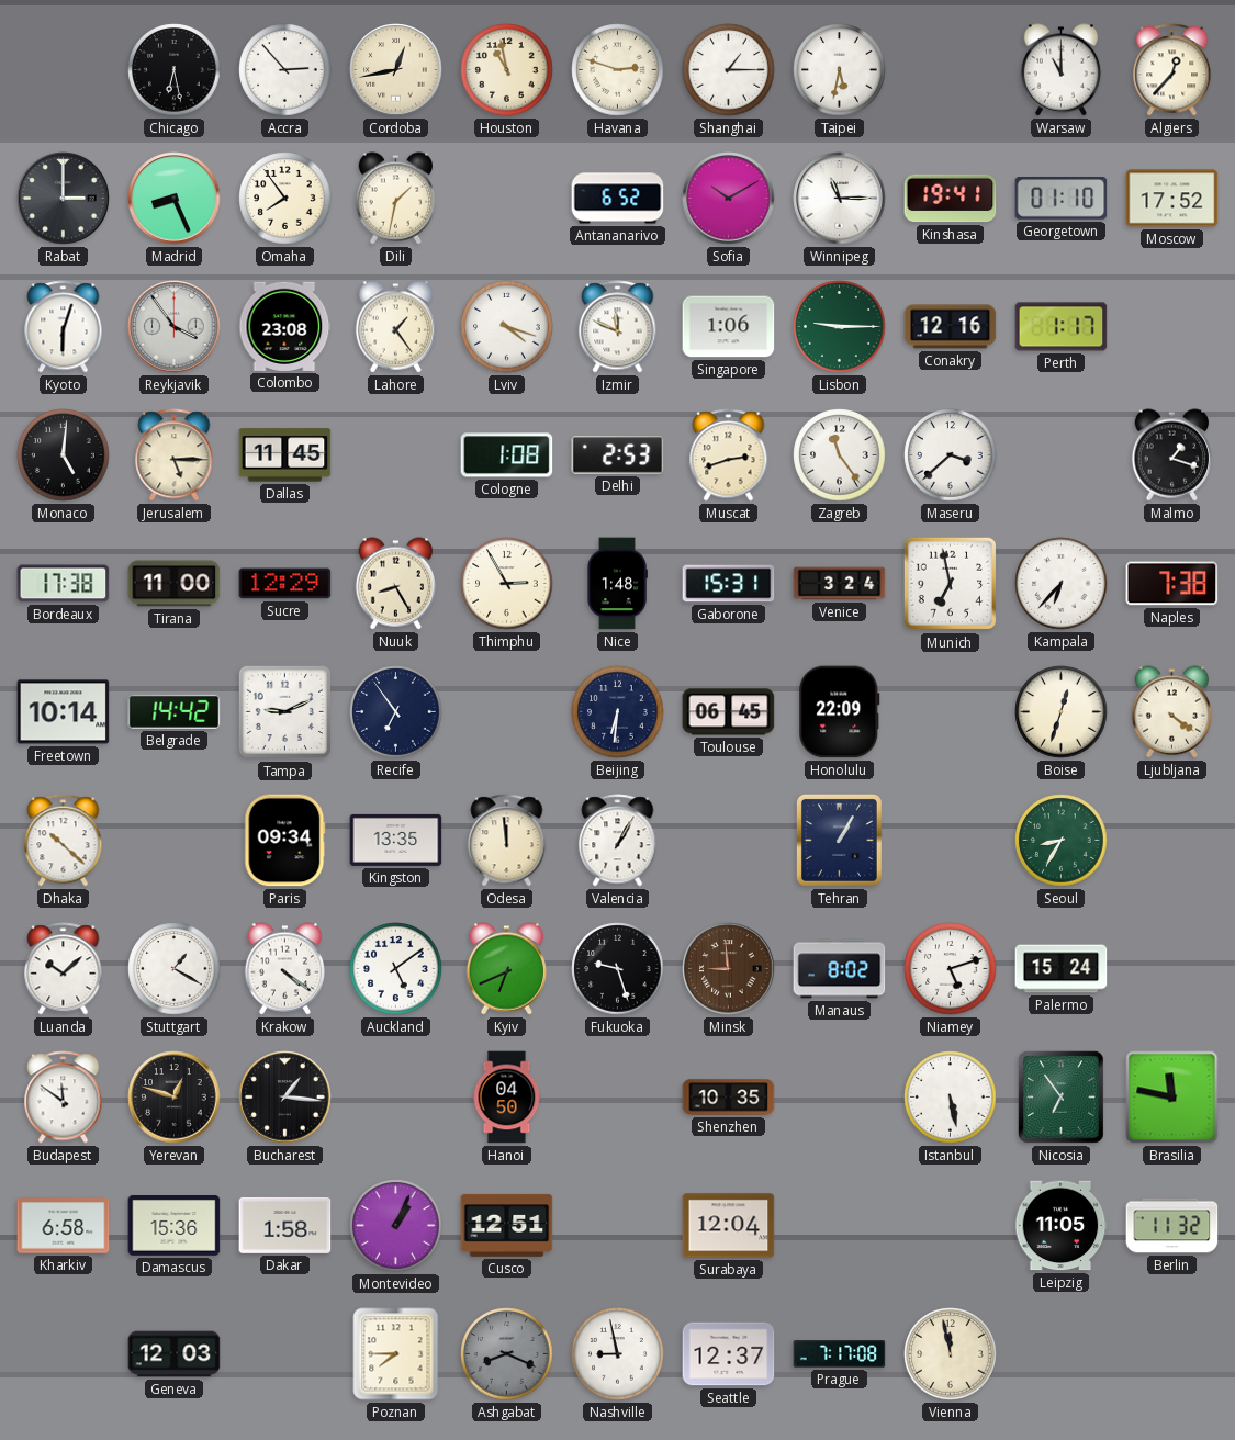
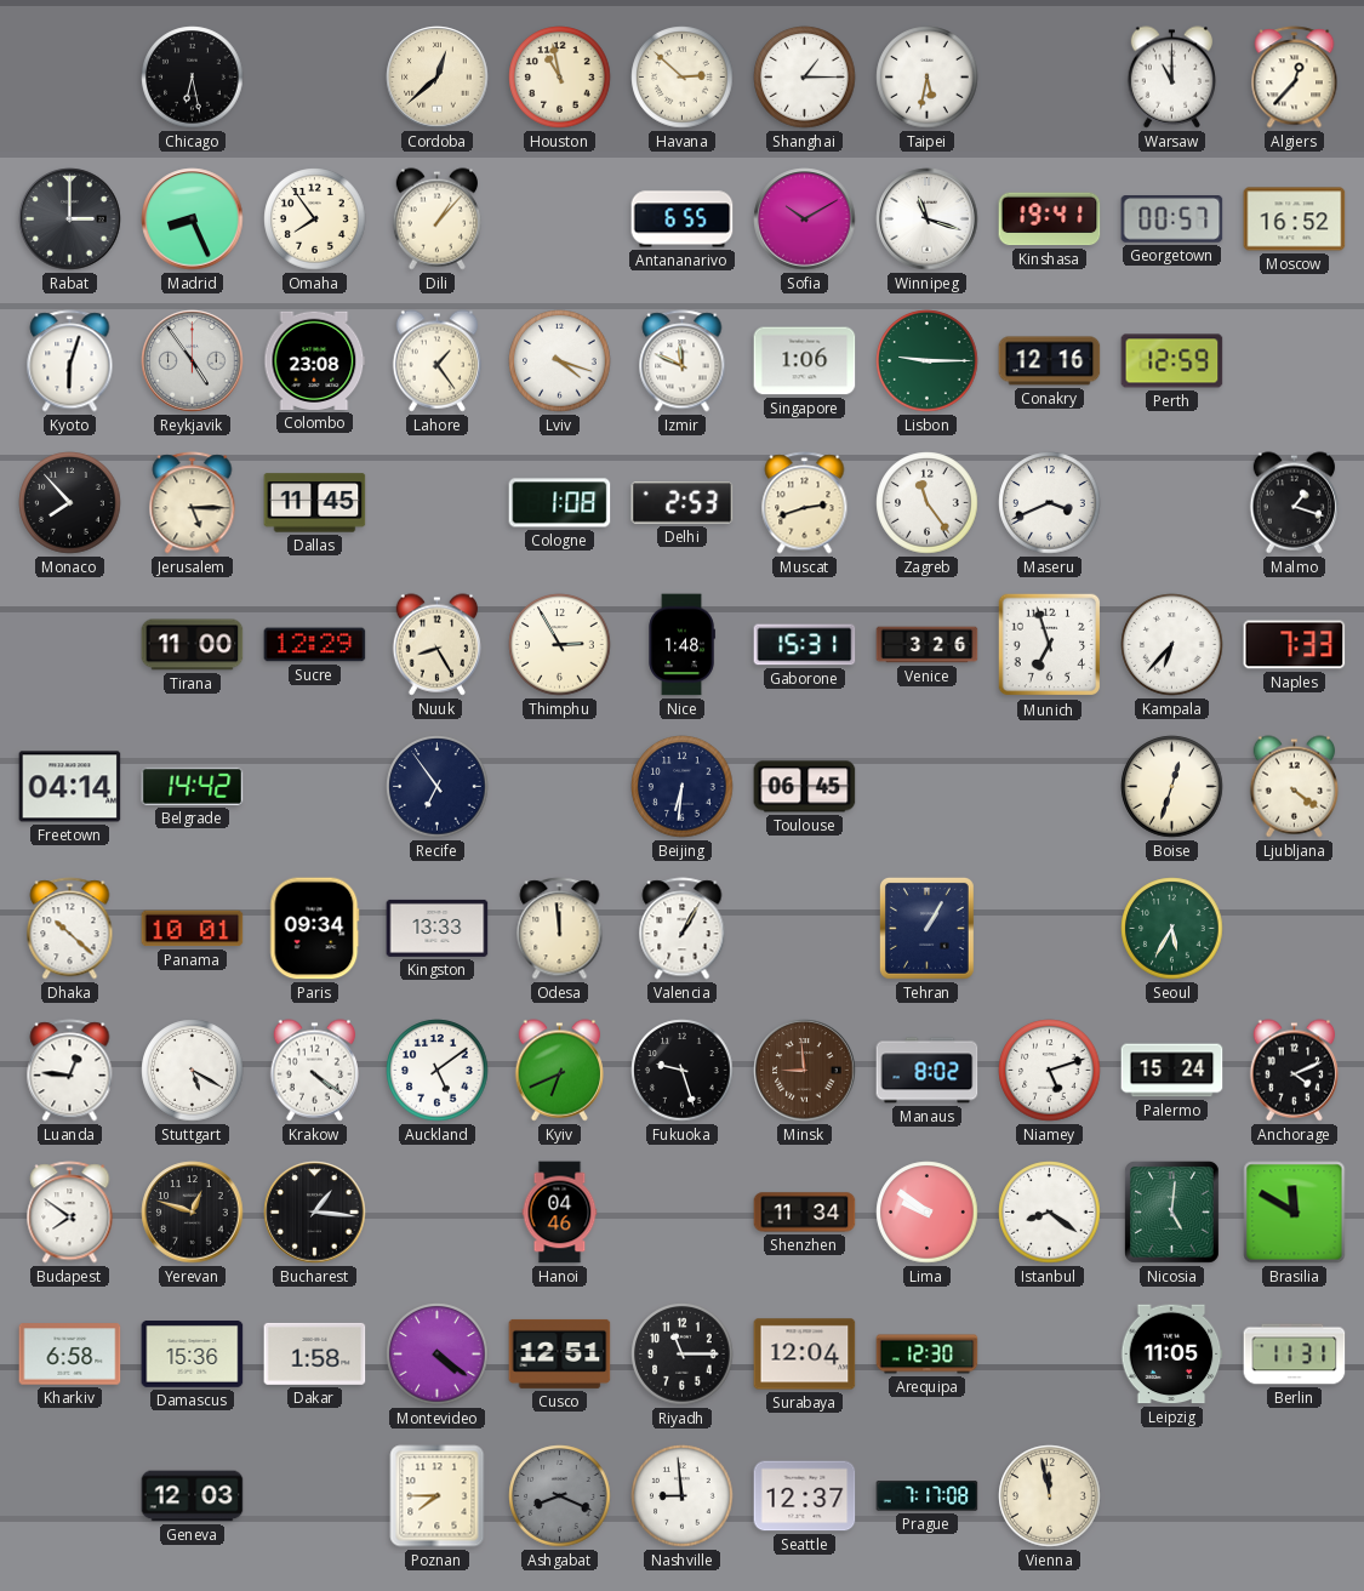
Accra: 2:53 -> none
Cordoba: 12:43 -> 12:38
Havana: 2:48 -> 2:52
Dili: 1:32 -> 1:07
Antananarivo: 6:52 -> 6:55
Winnipeg: 11:15 -> 11:18
Georgetown: 01:10 -> 00:57
Moscow: 17:52 -> 16:52
Reykjavik: 3:54 -> 4:54
Perth: 1:17 -> 12:59
Monaco: 5:01 -> 7:53
Maseru: 3:38 -> 3:41
Bordeaux: 17:38 -> none
Venice: 3:24 -> 3:26
Munich: 6:58 -> 6:57
Naples: 7:38 -> 7:33
Freetown: 10:14 -> 04:14
Tampa: 9:11 -> none
Honolulu: 22:09 -> none
Panama: none -> 10:01
Kingston: 13:35 -> 13:33
Seoul: 8:35 -> 5:35
Luanda: 10:08 -> 12:46
Stuttgart: 1:20 -> 5:20
Anchorage: none -> 4:11
Budapest: 11:51 -> 7:51
Hanoi: 04:50 -> 04:46
Shenzhen: 10:35 -> 11:34
Lima: none -> 9:51
Istanbul: 5:28 -> 8:21
Nicosia: 6:54 -> 5:01
Brasilia: 11:47 -> 11:50
Montevideo: 1:04 -> 4:21
Riyadh: none -> 11:15
Arequipa: none -> 12:30
Berlin: 11:32 -> 11:31
Nashville: 8:58 -> 8:59
